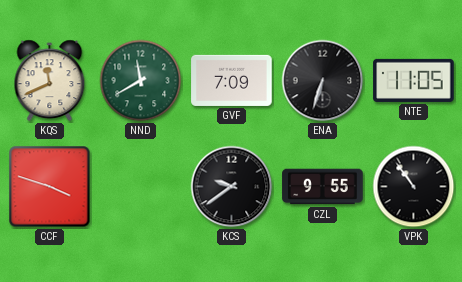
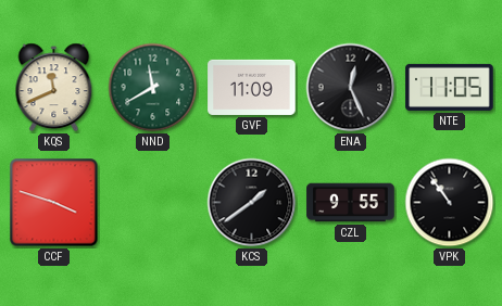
GVF: 7:09 -> 11:09
ENA: 6:33 -> 12:26
KCS: 9:39 -> 1:39
